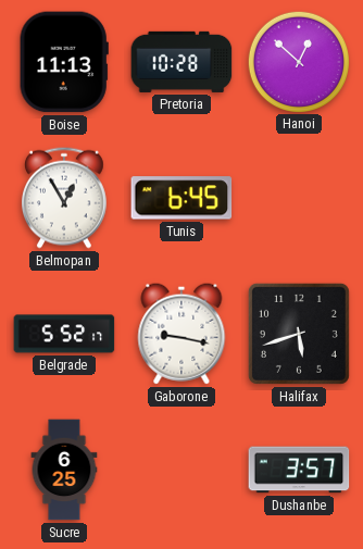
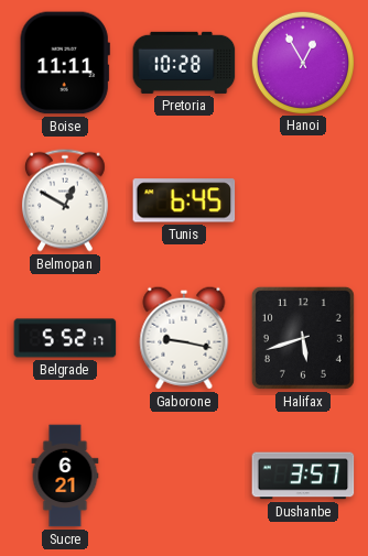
Boise: 11:13 -> 11:11
Hanoi: 12:52 -> 12:55
Belmopan: 12:55 -> 12:50
Sucre: 6:25 -> 6:21
